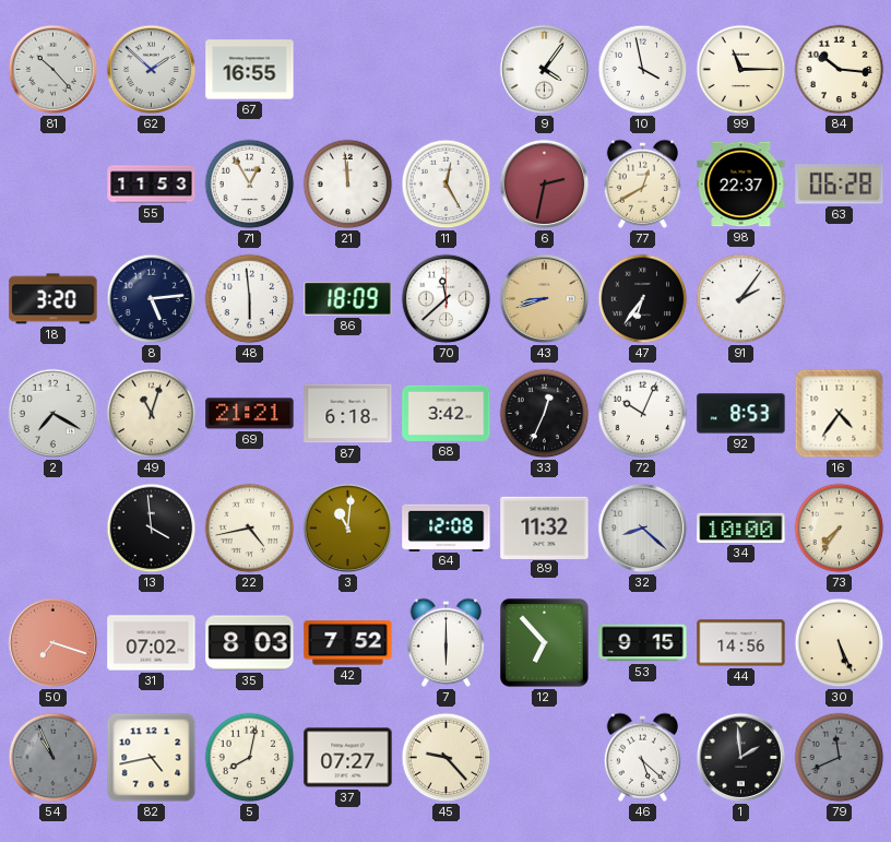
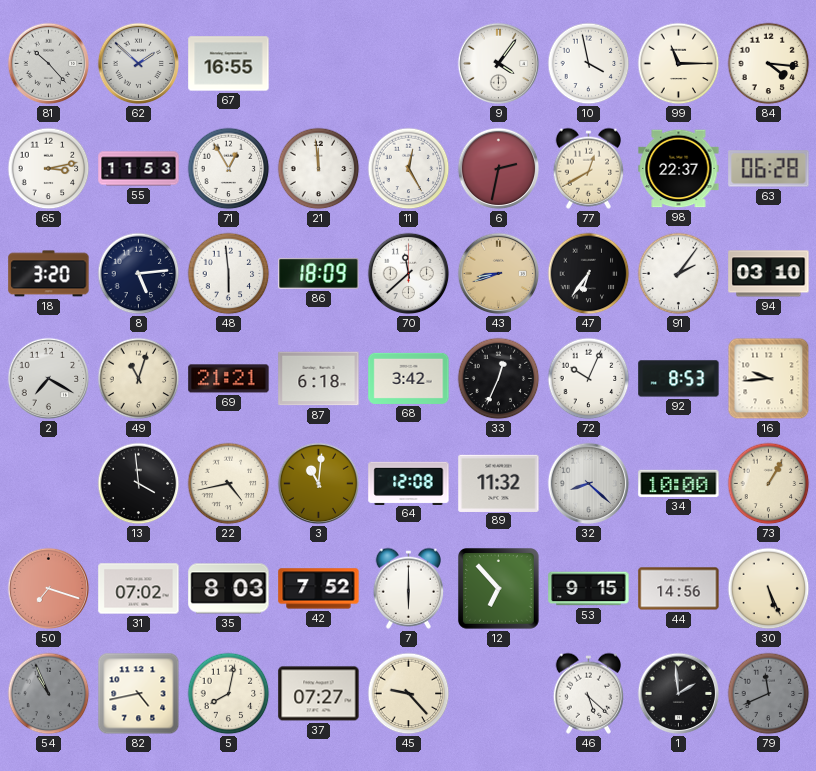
84: 10:16 -> 4:16
65: none -> 3:13
94: none -> 03:10
16: 4:36 -> 9:44
73: 7:36 -> 1:05
